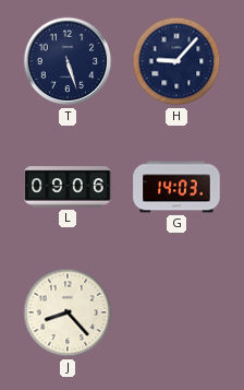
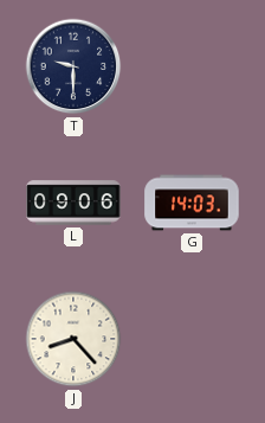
T: 5:27 -> 9:30
H: 9:07 -> none
